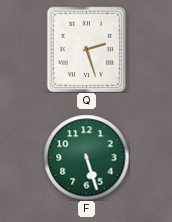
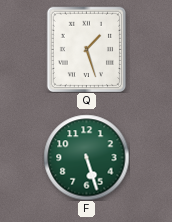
Q: 2:27 -> 1:27
